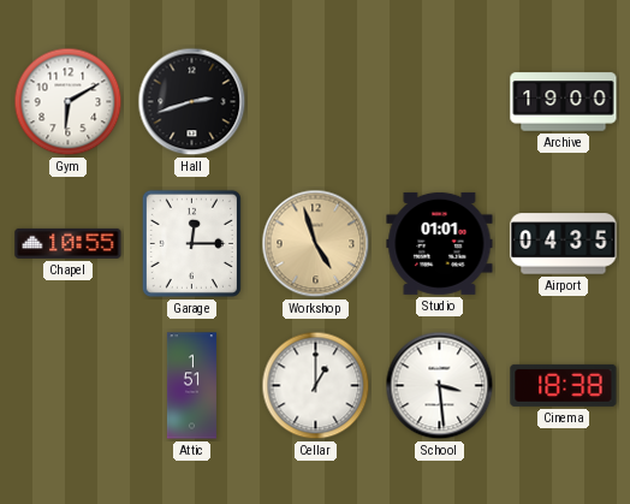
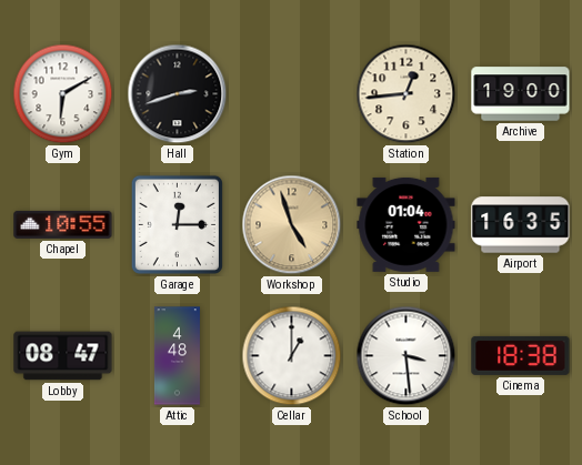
Station: none -> 12:44
Studio: 01:01 -> 01:04
Airport: 04:35 -> 16:35
Lobby: none -> 08:47
Attic: 1:51 -> 4:48
